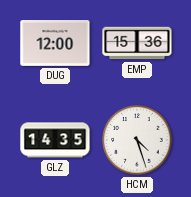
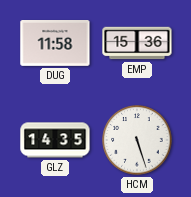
DUG: 12:00 -> 11:58
HCM: 4:27 -> 5:27
